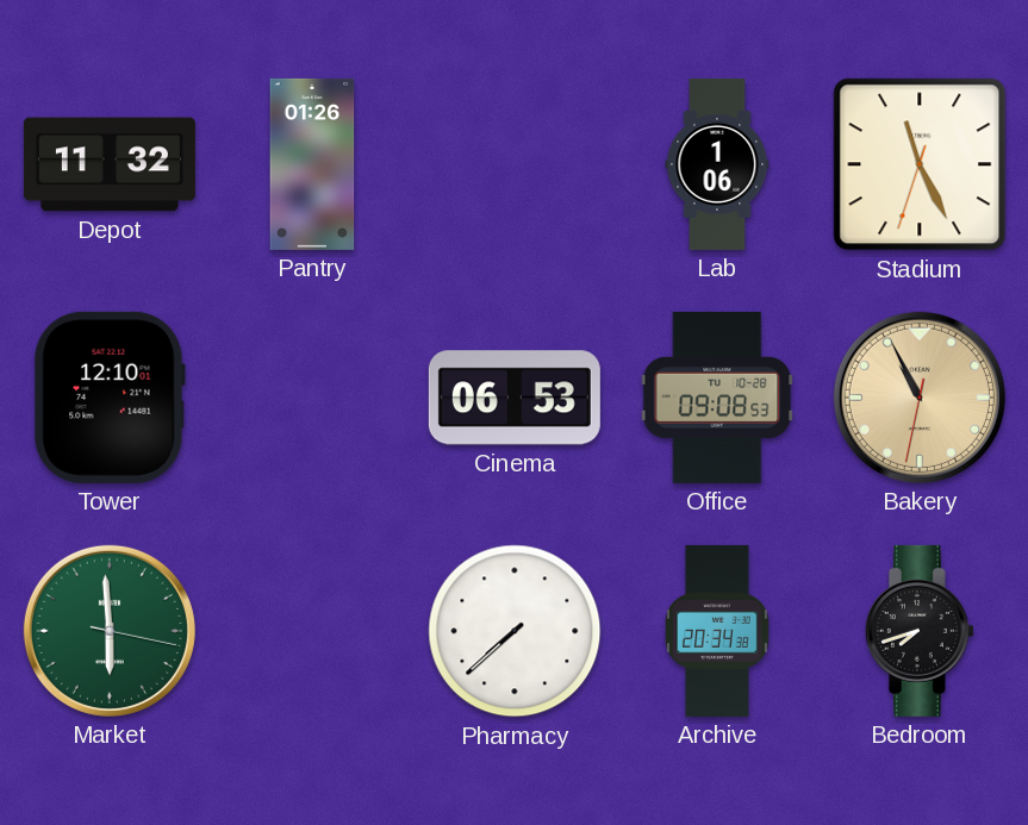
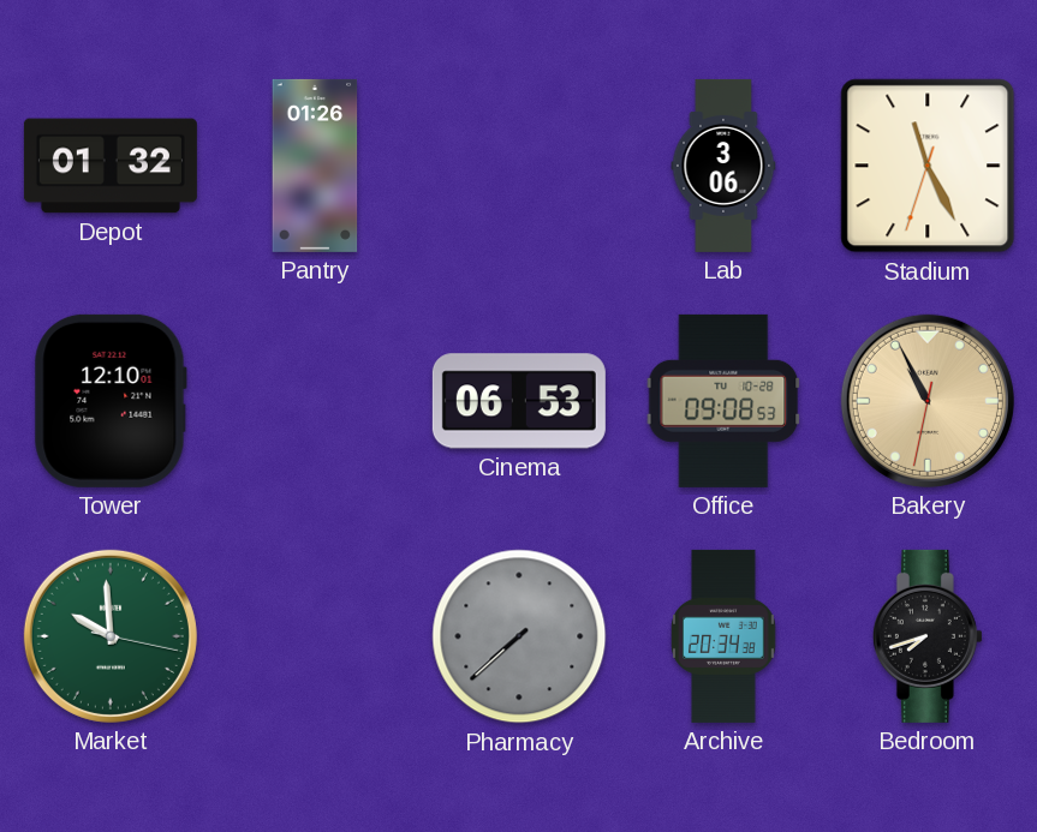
Depot: 11:32 -> 01:32
Lab: 1:06 -> 3:06
Market: 5:59 -> 9:59
Pharmacy dial: white -> grey
